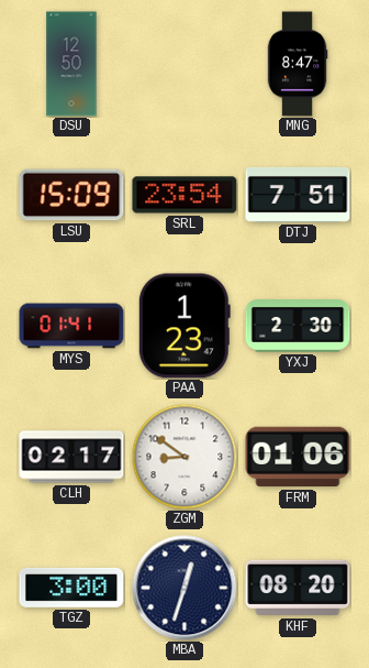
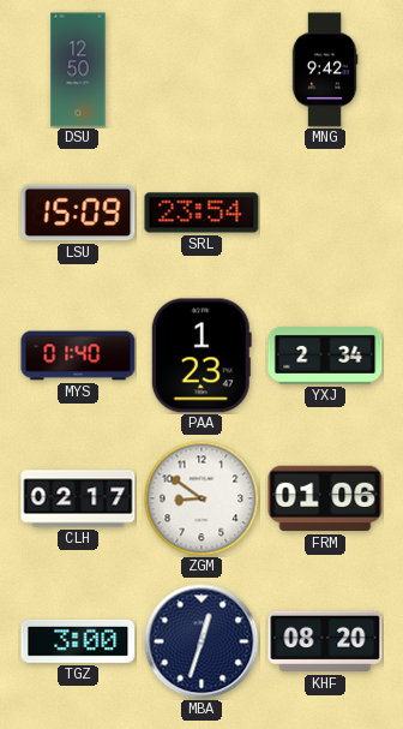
MNG: 8:47 -> 9:42
DTJ: 7:51 -> none
MYS: 01:41 -> 01:40
YXJ: 2:30 -> 2:34
